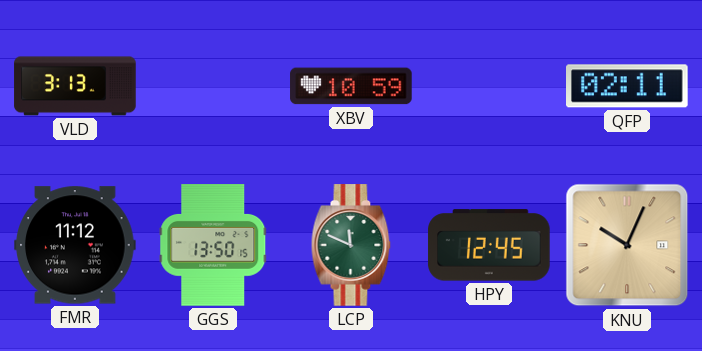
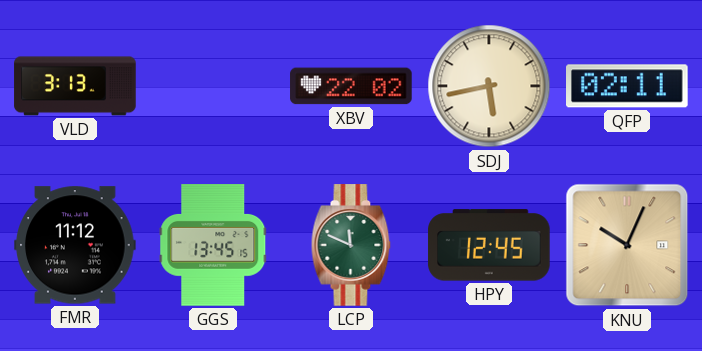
XBV: 10:59 -> 22:02
SDJ: none -> 5:43
GGS: 13:50 -> 13:45
